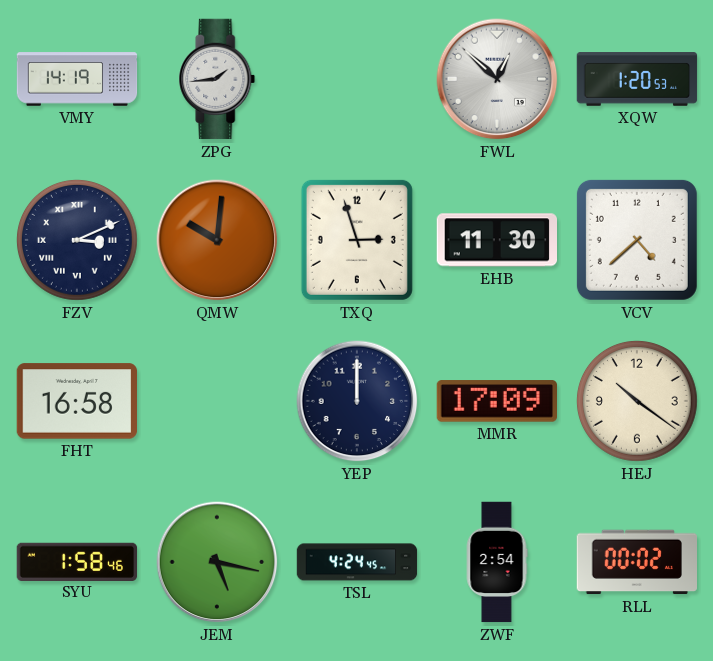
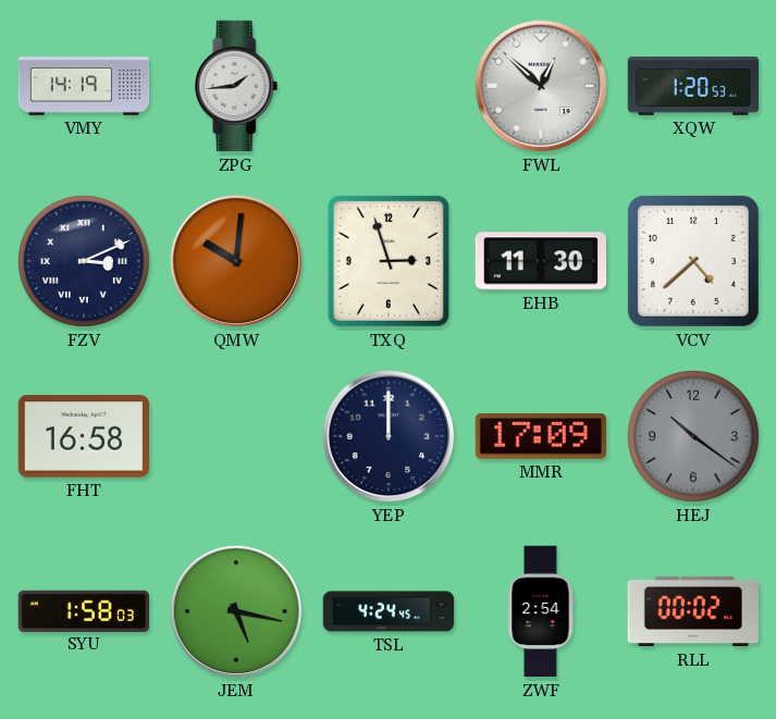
HEJ dial: cream -> grey
SYU: 1:58:46 -> 1:58:03
